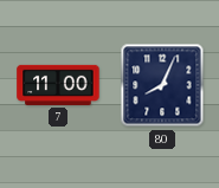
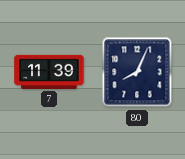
7: 11:00 -> 11:39
